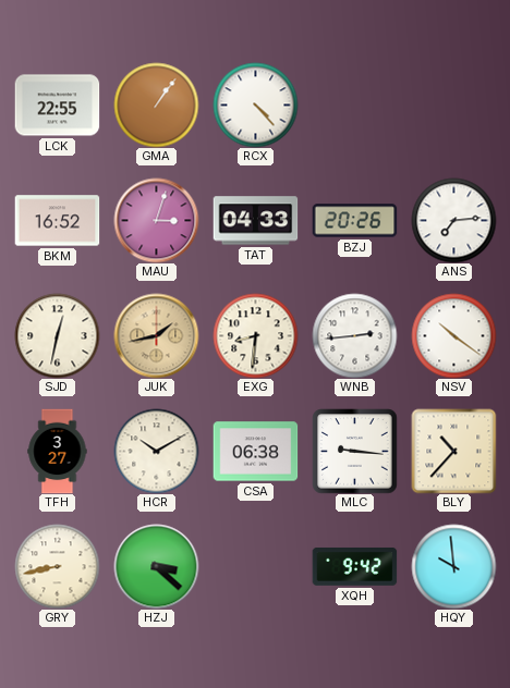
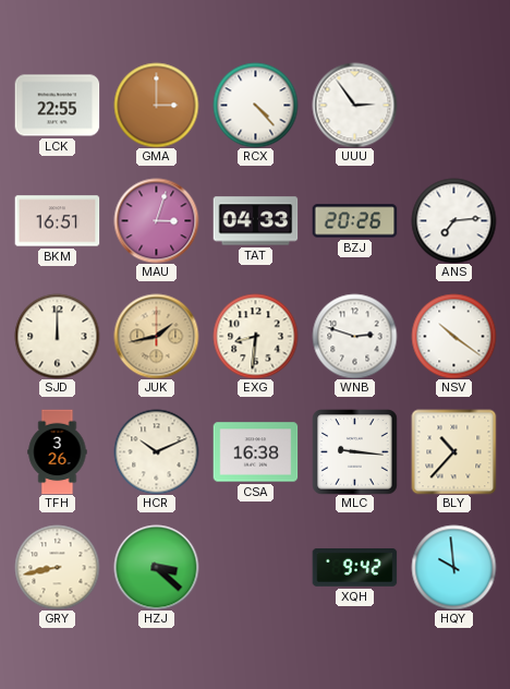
GMA: 1:06 -> 3:00
UUU: none -> 2:54
BKM: 16:52 -> 16:51
SJD: 12:32 -> 12:00
WNB: 2:44 -> 2:48
TFH: 3:27 -> 3:26
HCR: 10:10 -> 10:11
CSA: 06:38 -> 16:38
